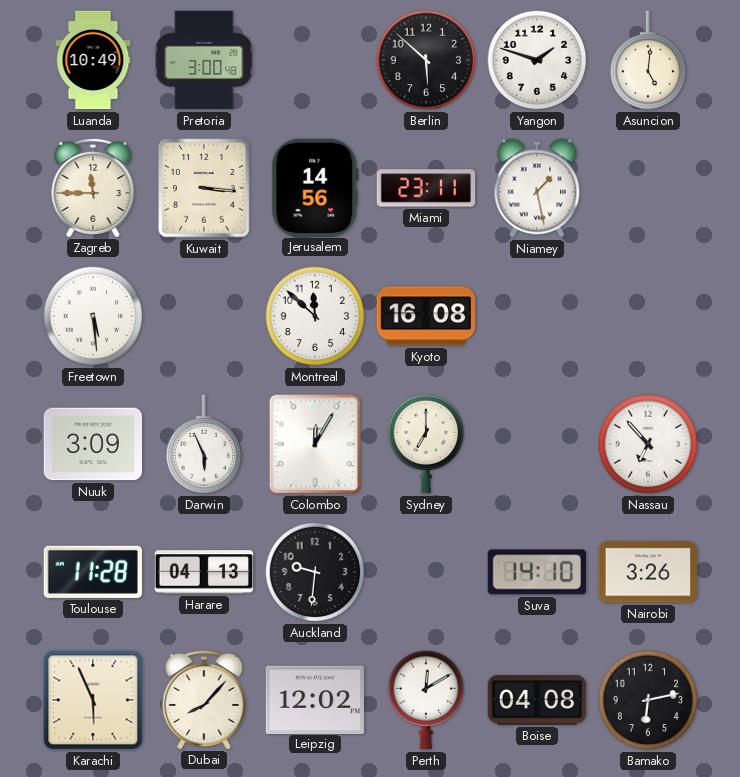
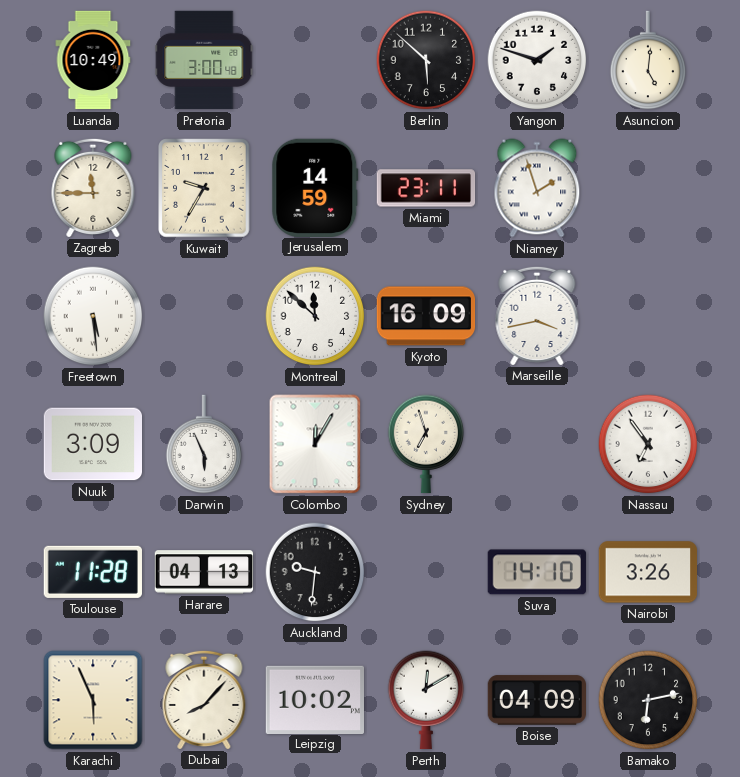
Kuwait: 3:16 -> 9:35
Jerusalem: 14:56 -> 14:59
Niamey: 1:28 -> 1:57
Kyoto: 16:08 -> 16:09
Marseille: none -> 3:43
Sydney: 7:00 -> 6:57
Nassau: 6:53 -> 6:54
Leipzig: 12:02 -> 10:02
Boise: 04:08 -> 04:09
